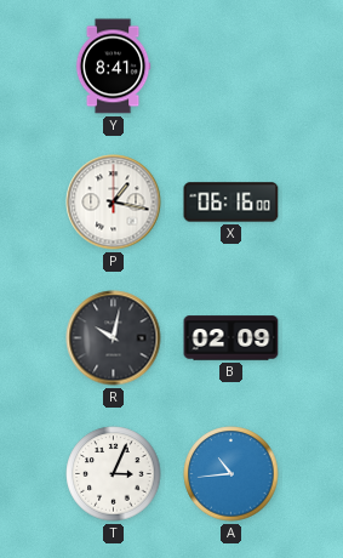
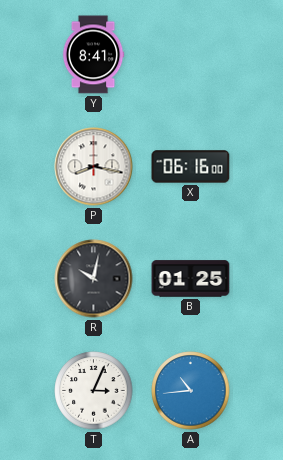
P: 1:17 -> 8:17
B: 02:09 -> 01:25
